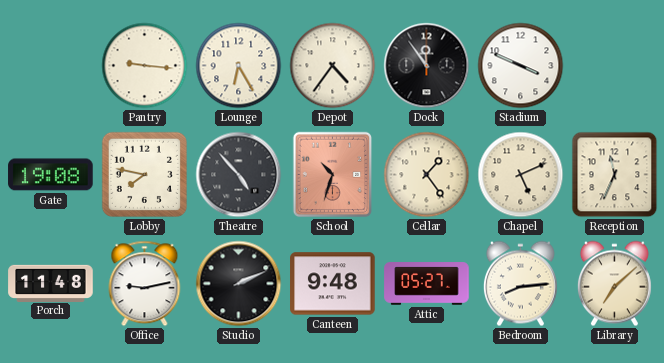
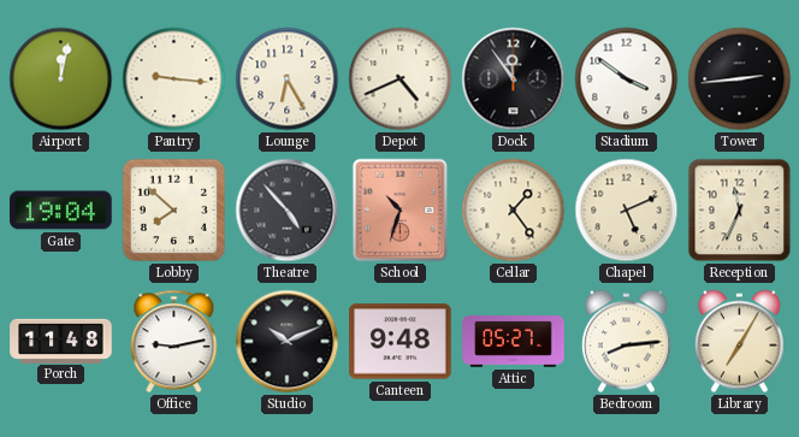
Airport: none -> 12:02
Depot: 4:36 -> 4:41
Stadium: 3:49 -> 3:51
Tower: none -> 2:44
Gate: 19:08 -> 19:04
Lobby: 7:47 -> 7:52
Studio: 2:11 -> 10:11
Library: 7:08 -> 7:05
